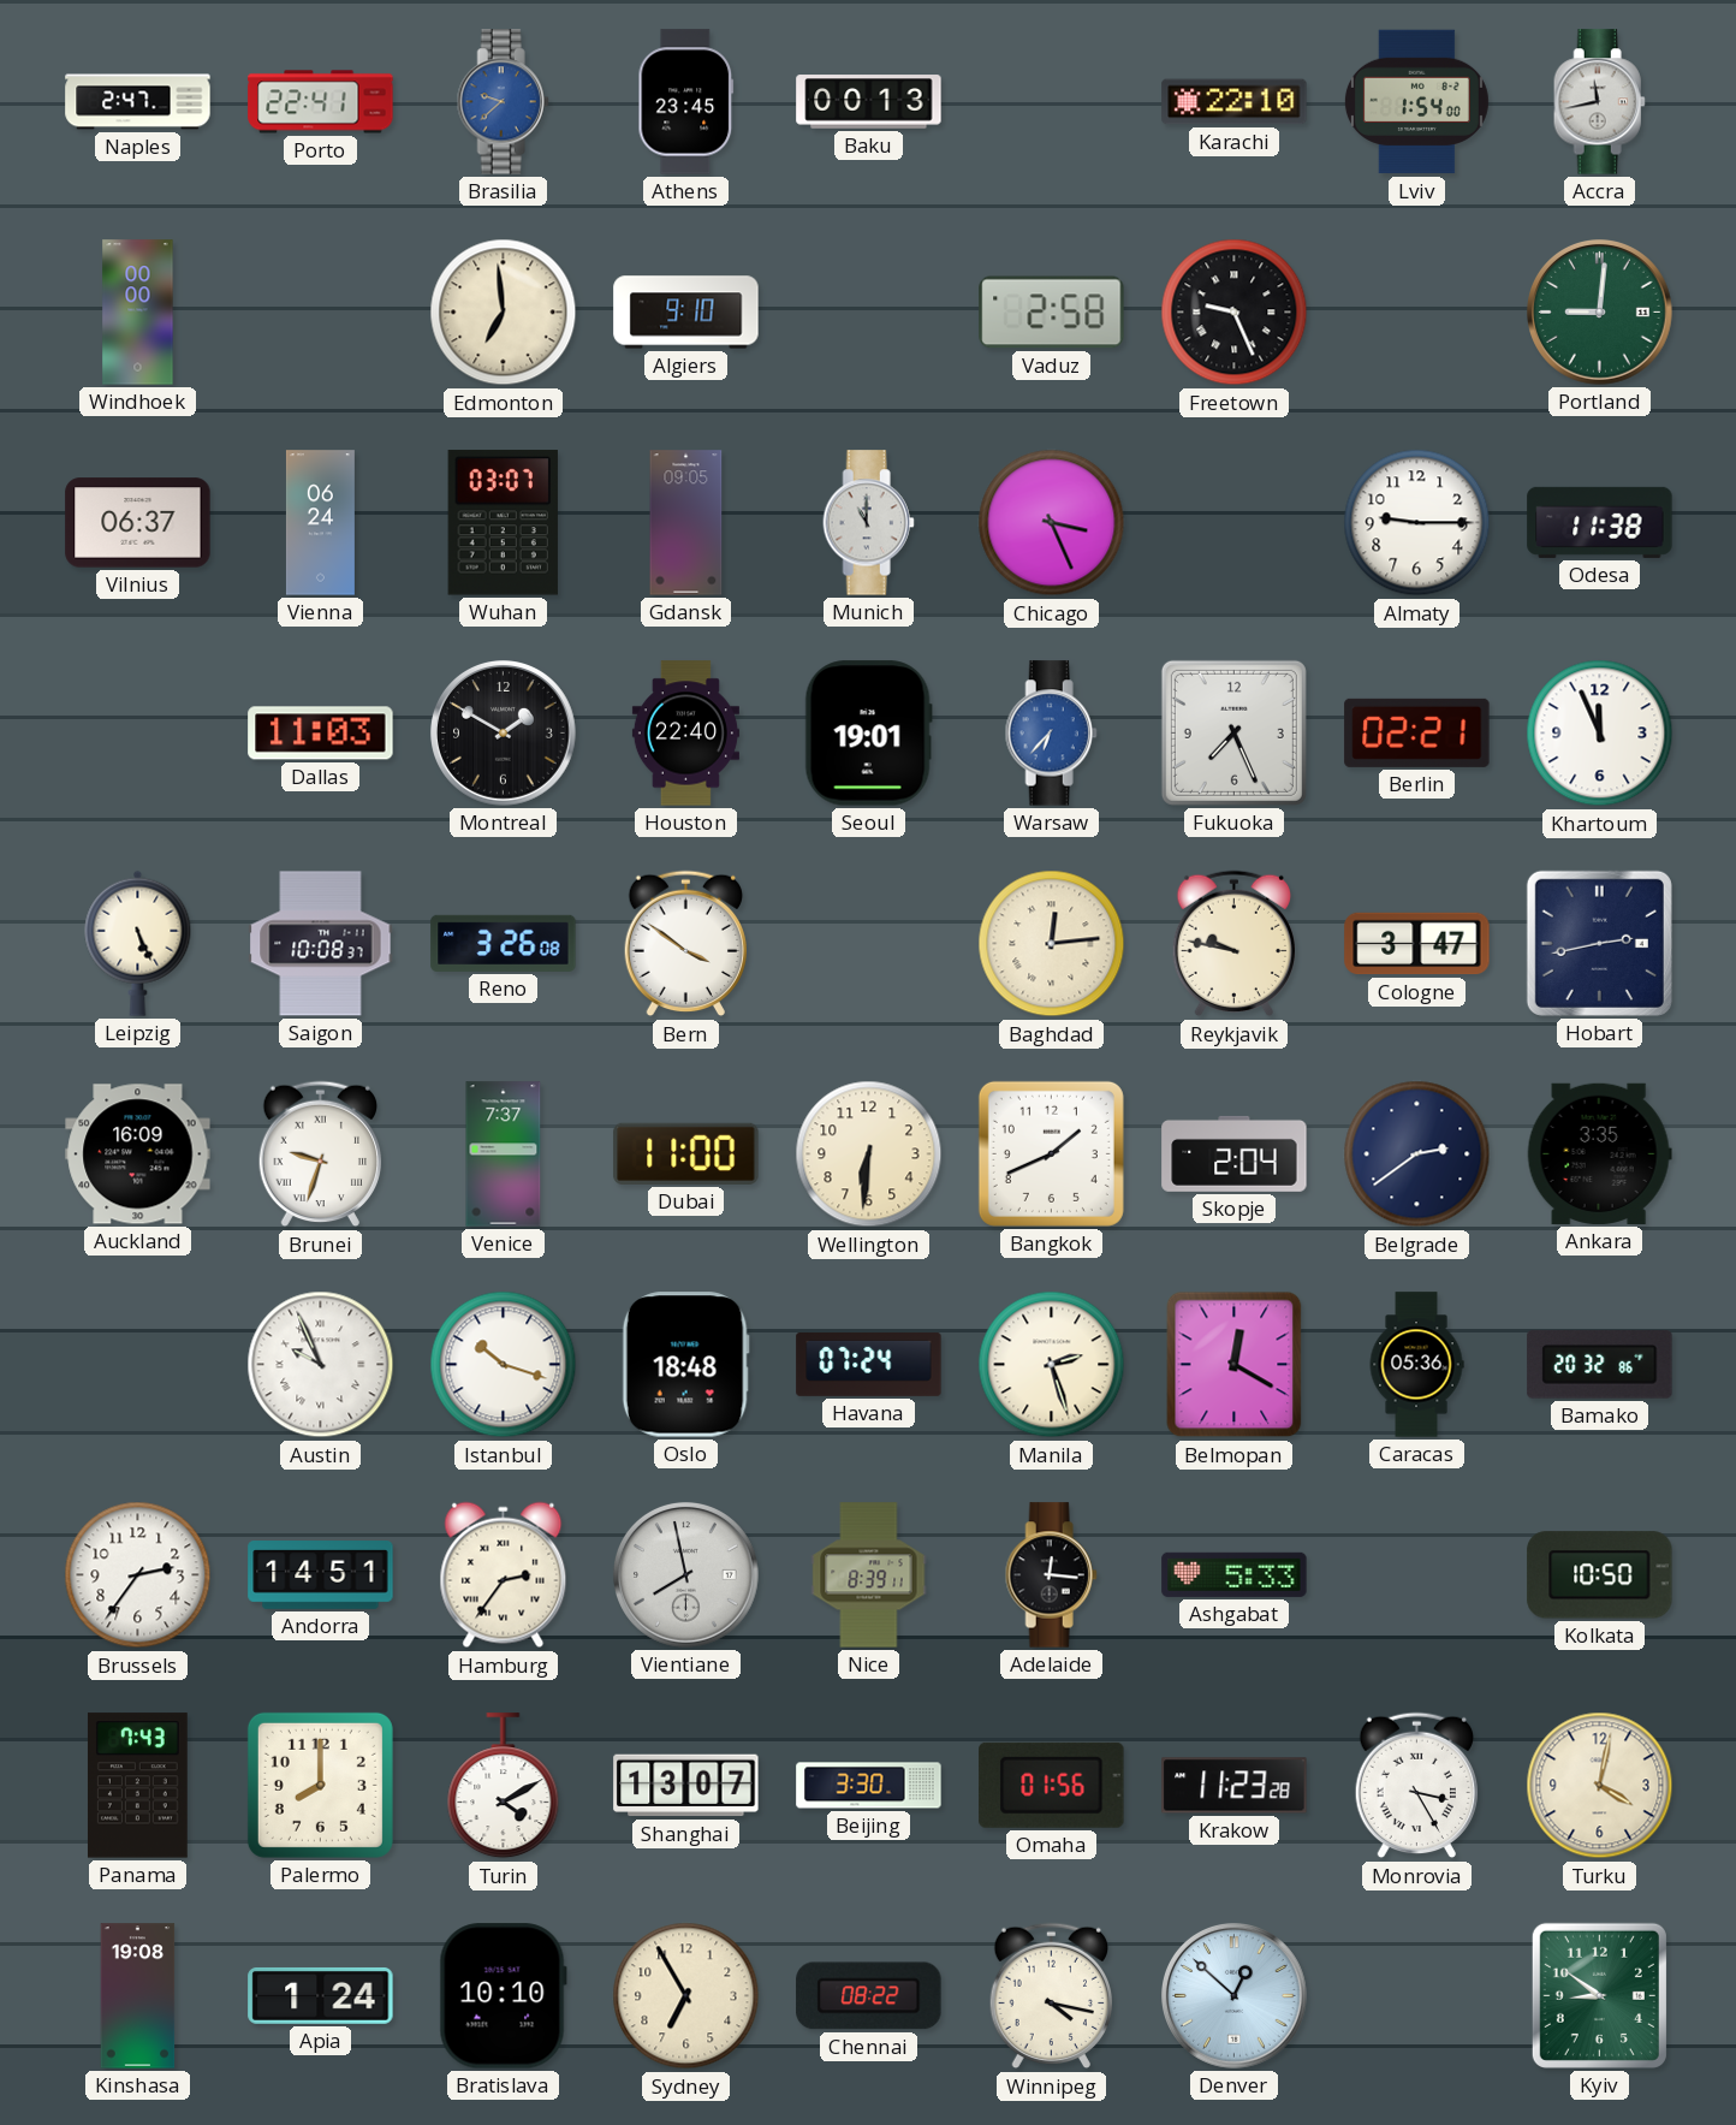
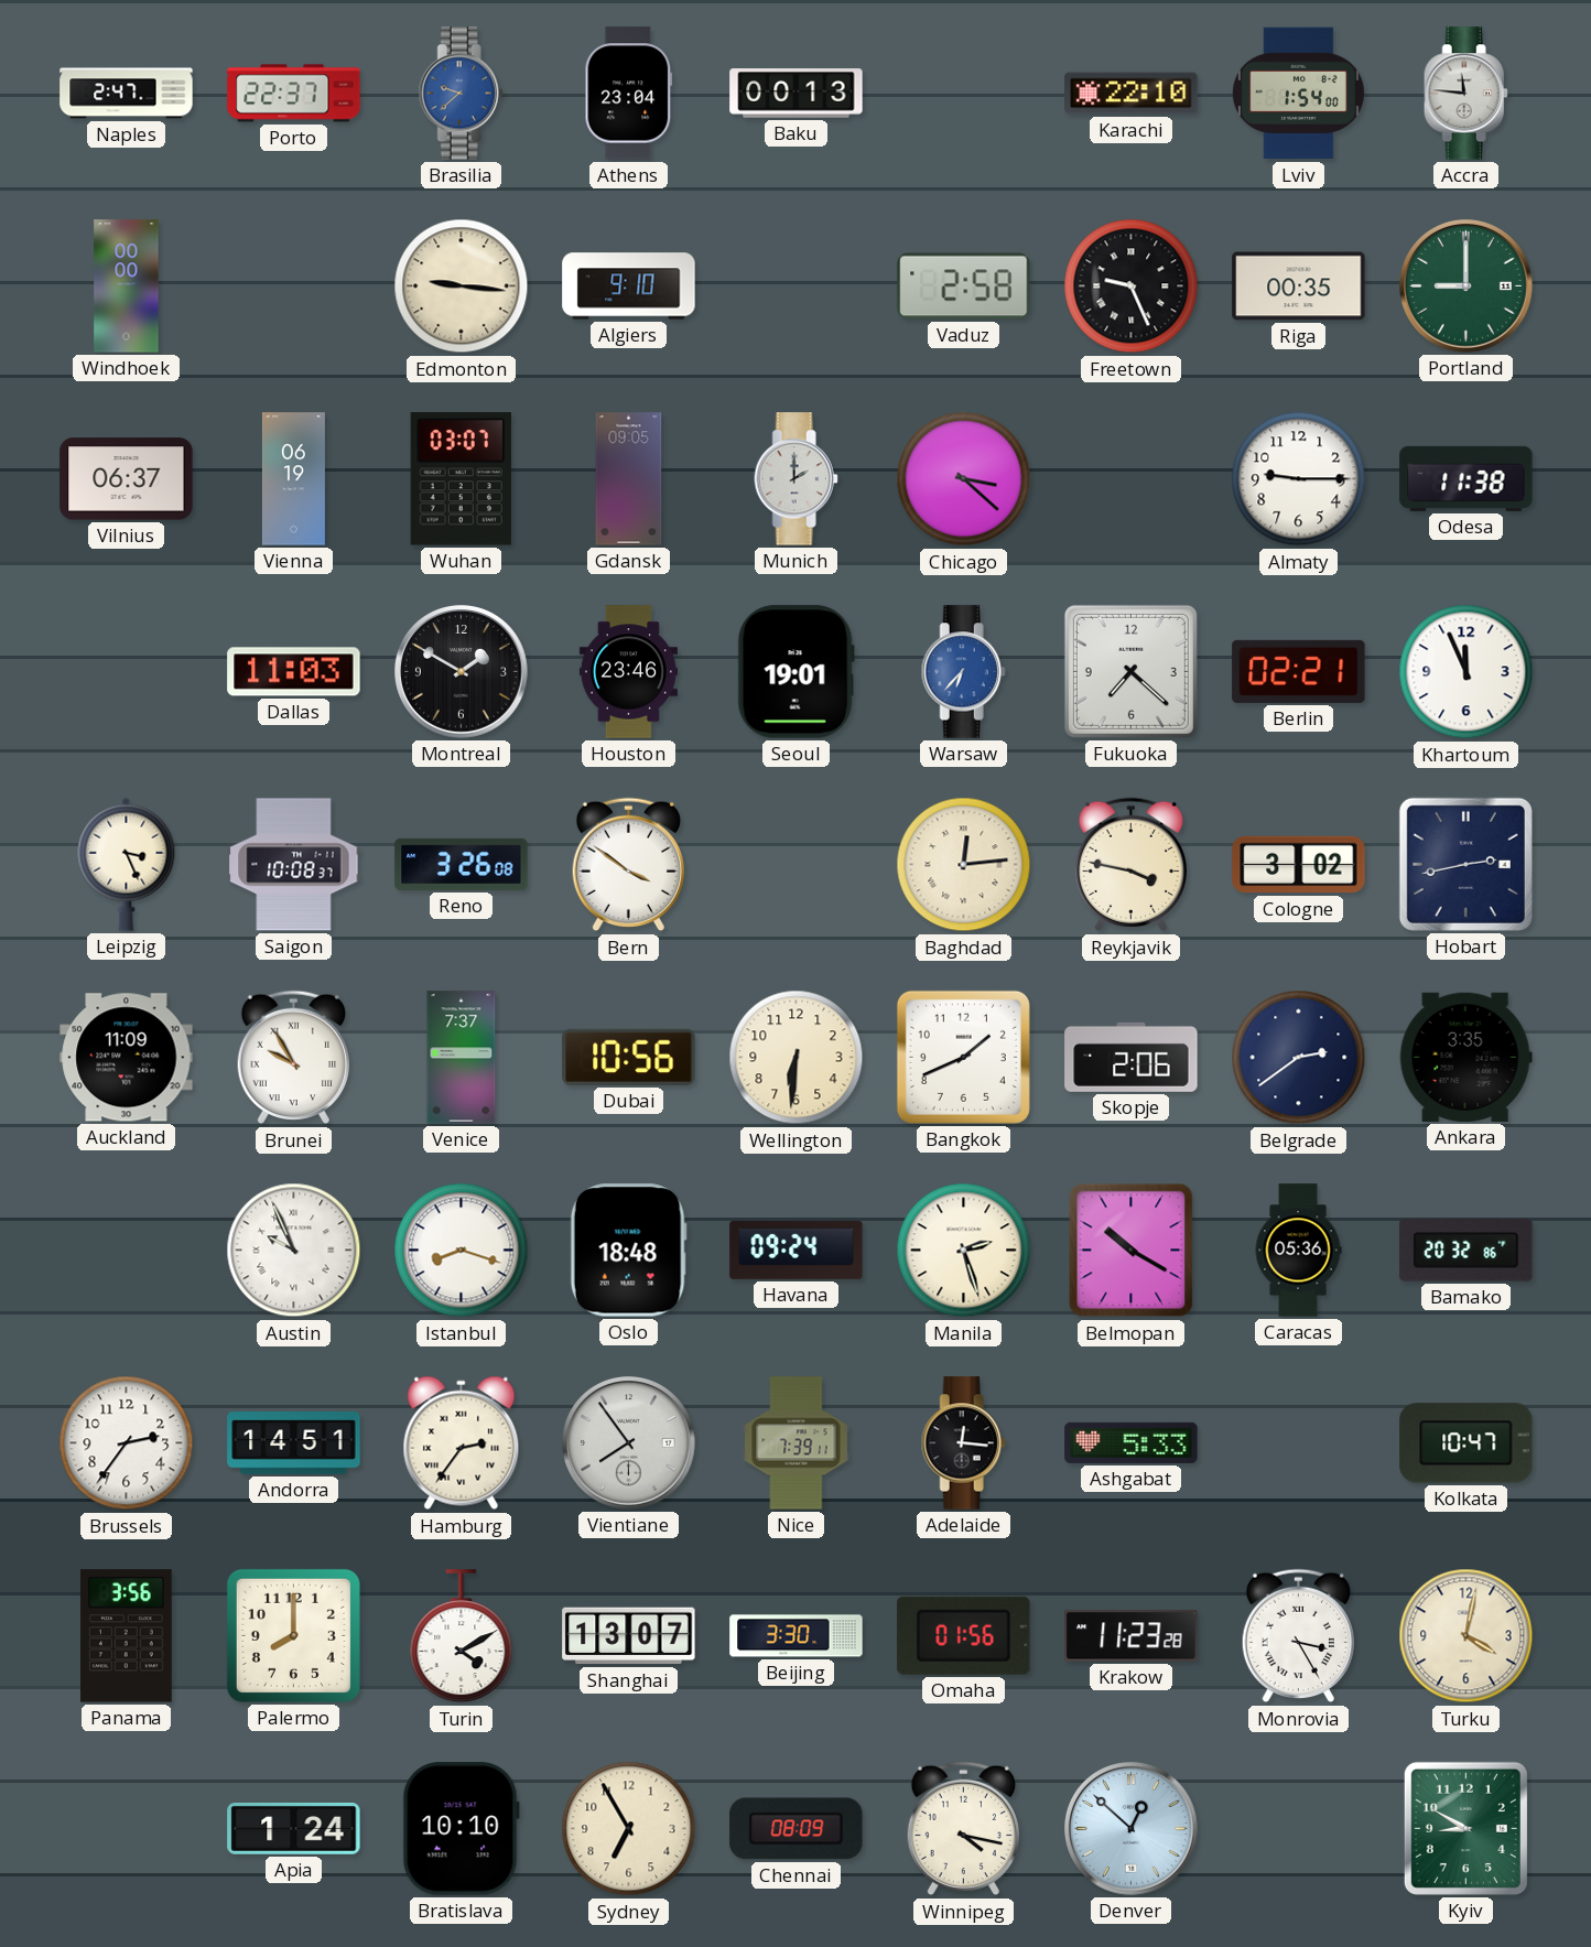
Porto: 22:41 -> 22:37
Athens: 23:45 -> 23:04
Accra: 11:43 -> 11:46
Edmonton: 6:59 -> 9:16
Riga: none -> 00:35
Portland: 9:01 -> 9:00
Vienna: 06:24 -> 06:19
Munich: 11:00 -> 2:00
Chicago: 3:26 -> 3:22
Houston: 22:40 -> 23:46
Fukuoka: 7:26 -> 7:22
Leipzig: 5:26 -> 3:26
Reykjavik: 9:47 -> 3:47
Cologne: 3:47 -> 3:02
Auckland: 16:09 -> 11:09
Brunei: 9:33 -> 9:55
Dubai: 11:00 -> 10:56
Skopje: 2:04 -> 2:06
Istanbul: 10:18 -> 8:18
Havana: 07:24 -> 09:24
Belmopan: 12:20 -> 10:20
Vientiane: 7:58 -> 7:54
Nice: 8:39 -> 7:39
Kolkata: 10:50 -> 10:47
Panama: 7:43 -> 3:56
Kinshasa: 19:08 -> none
Chennai: 08:22 -> 08:09
Kyiv: 8:51 -> 8:50
